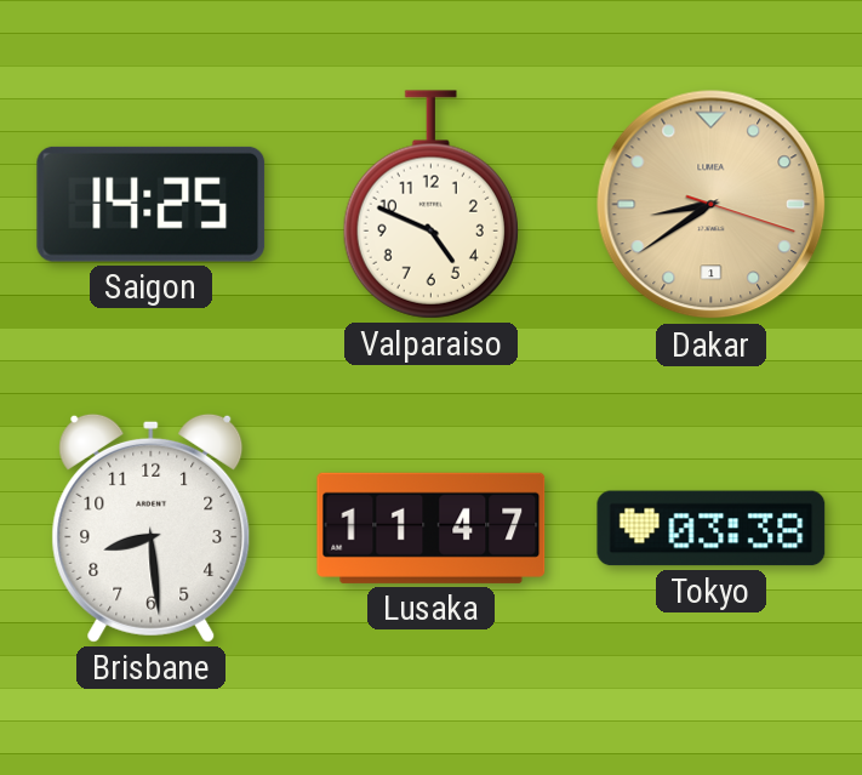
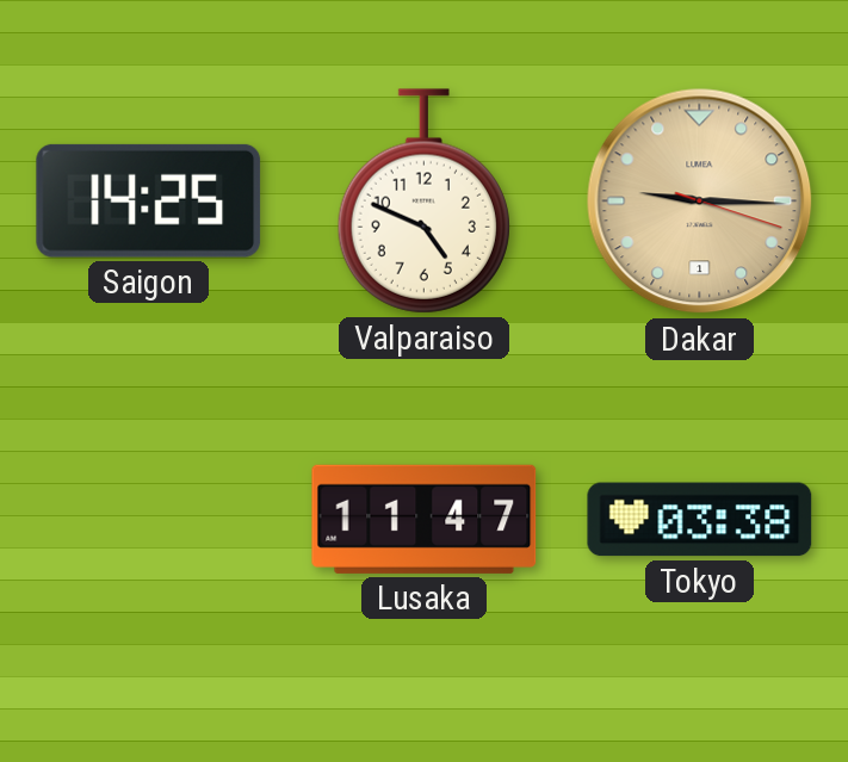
Dakar: 8:39 -> 9:15
Brisbane: 8:29 -> none
